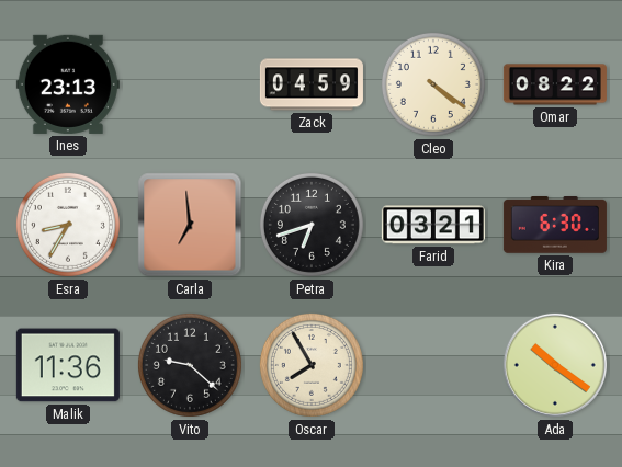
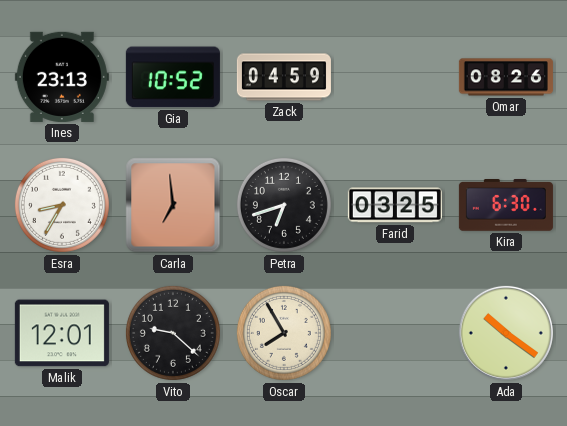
Gia: none -> 10:52
Cleo: 4:21 -> none
Omar: 08:22 -> 08:26
Farid: 03:21 -> 03:25
Malik: 11:36 -> 12:01
